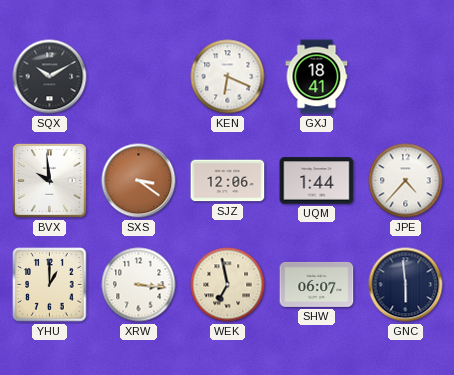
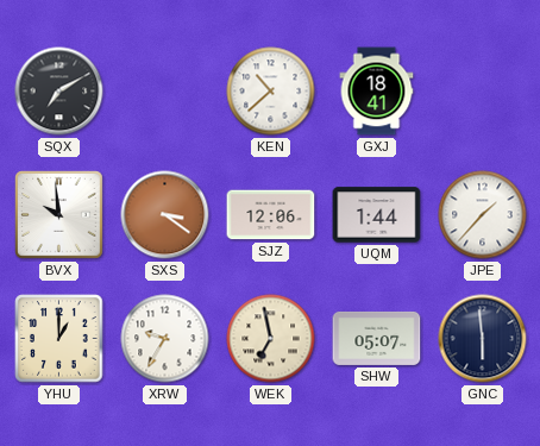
SQX: 10:10 -> 7:10
KEN: 6:19 -> 10:38
JPE: 4:37 -> 1:37
XRW: 3:16 -> 9:35
SHW: 06:07 -> 05:07
